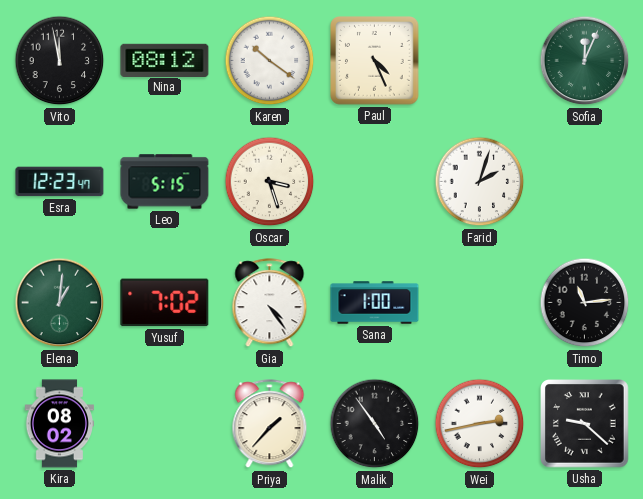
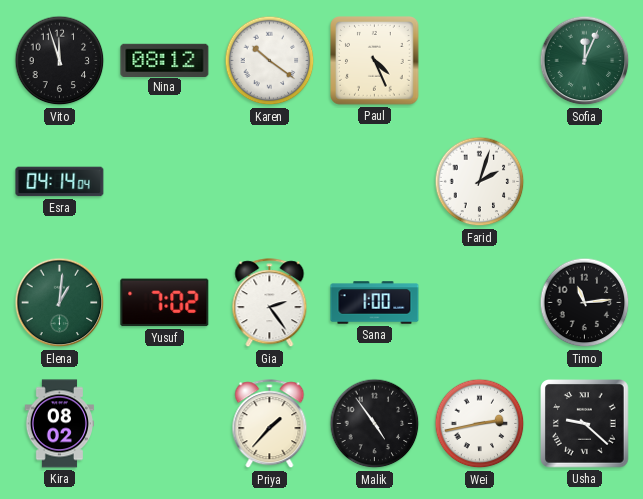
Vito: 11:58 -> 11:57
Esra: 12:23 -> 04:14
Leo: 5:15 -> none
Oscar: 3:27 -> none
Gia: 4:24 -> 2:24
